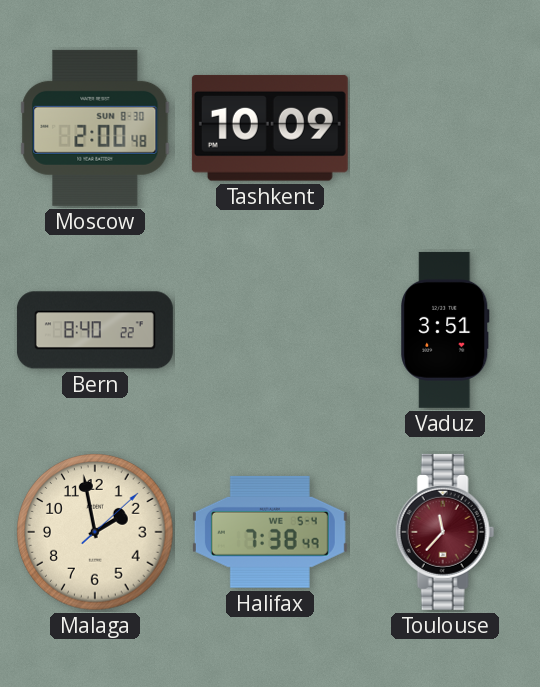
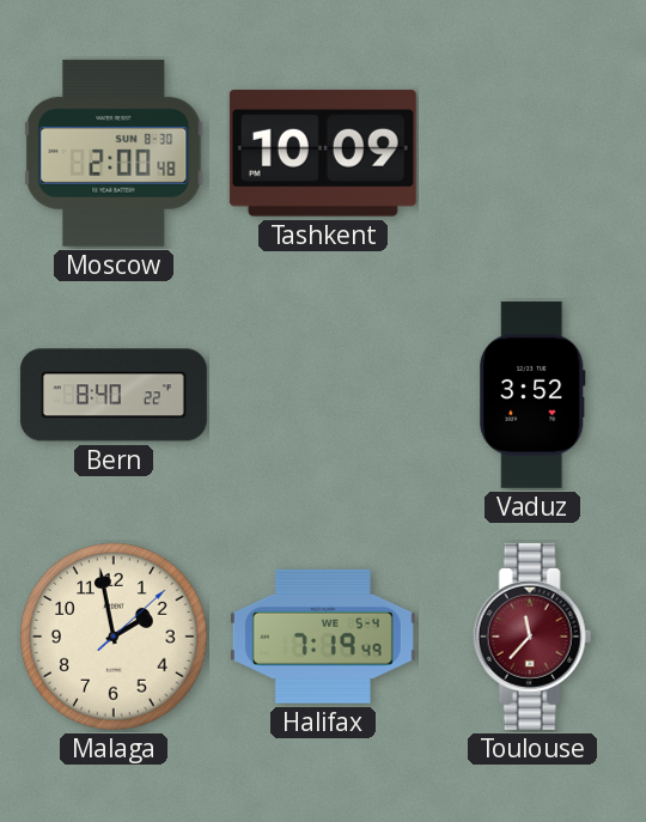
Vaduz: 3:51 -> 3:52
Halifax: 7:38 -> 7:19
